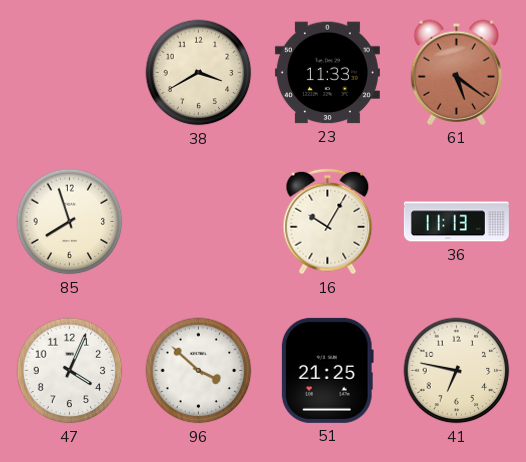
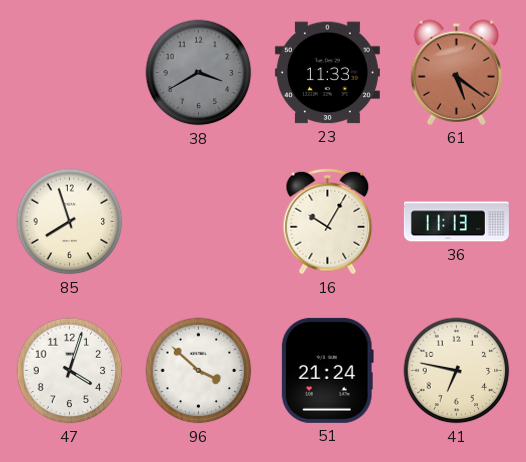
38 dial: cream -> grey
47: 4:04 -> 4:03
51: 21:25 -> 21:24
